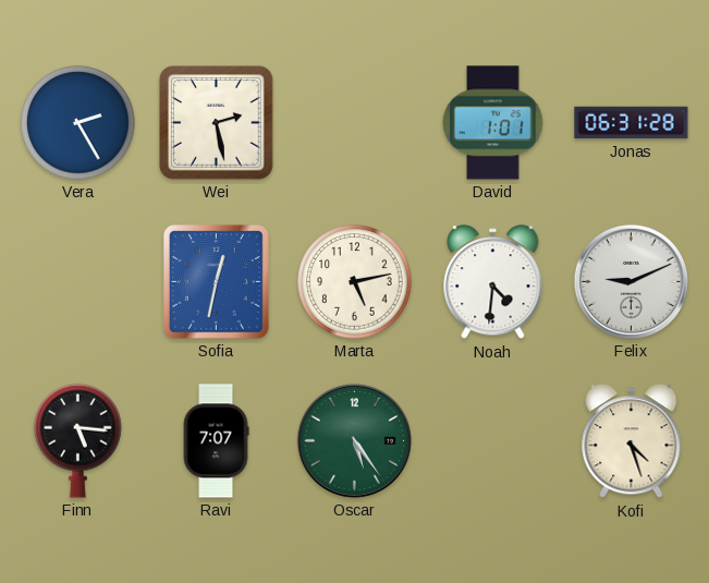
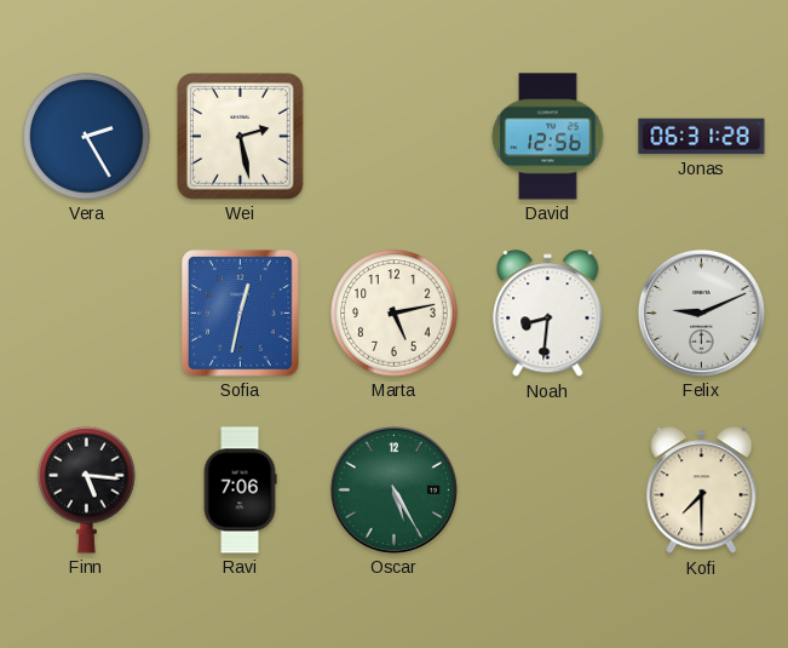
David: 1:01 -> 12:56
Noah: 4:31 -> 8:31
Ravi: 7:07 -> 7:06
Oscar: 5:24 -> 5:25
Kofi: 4:27 -> 7:30
